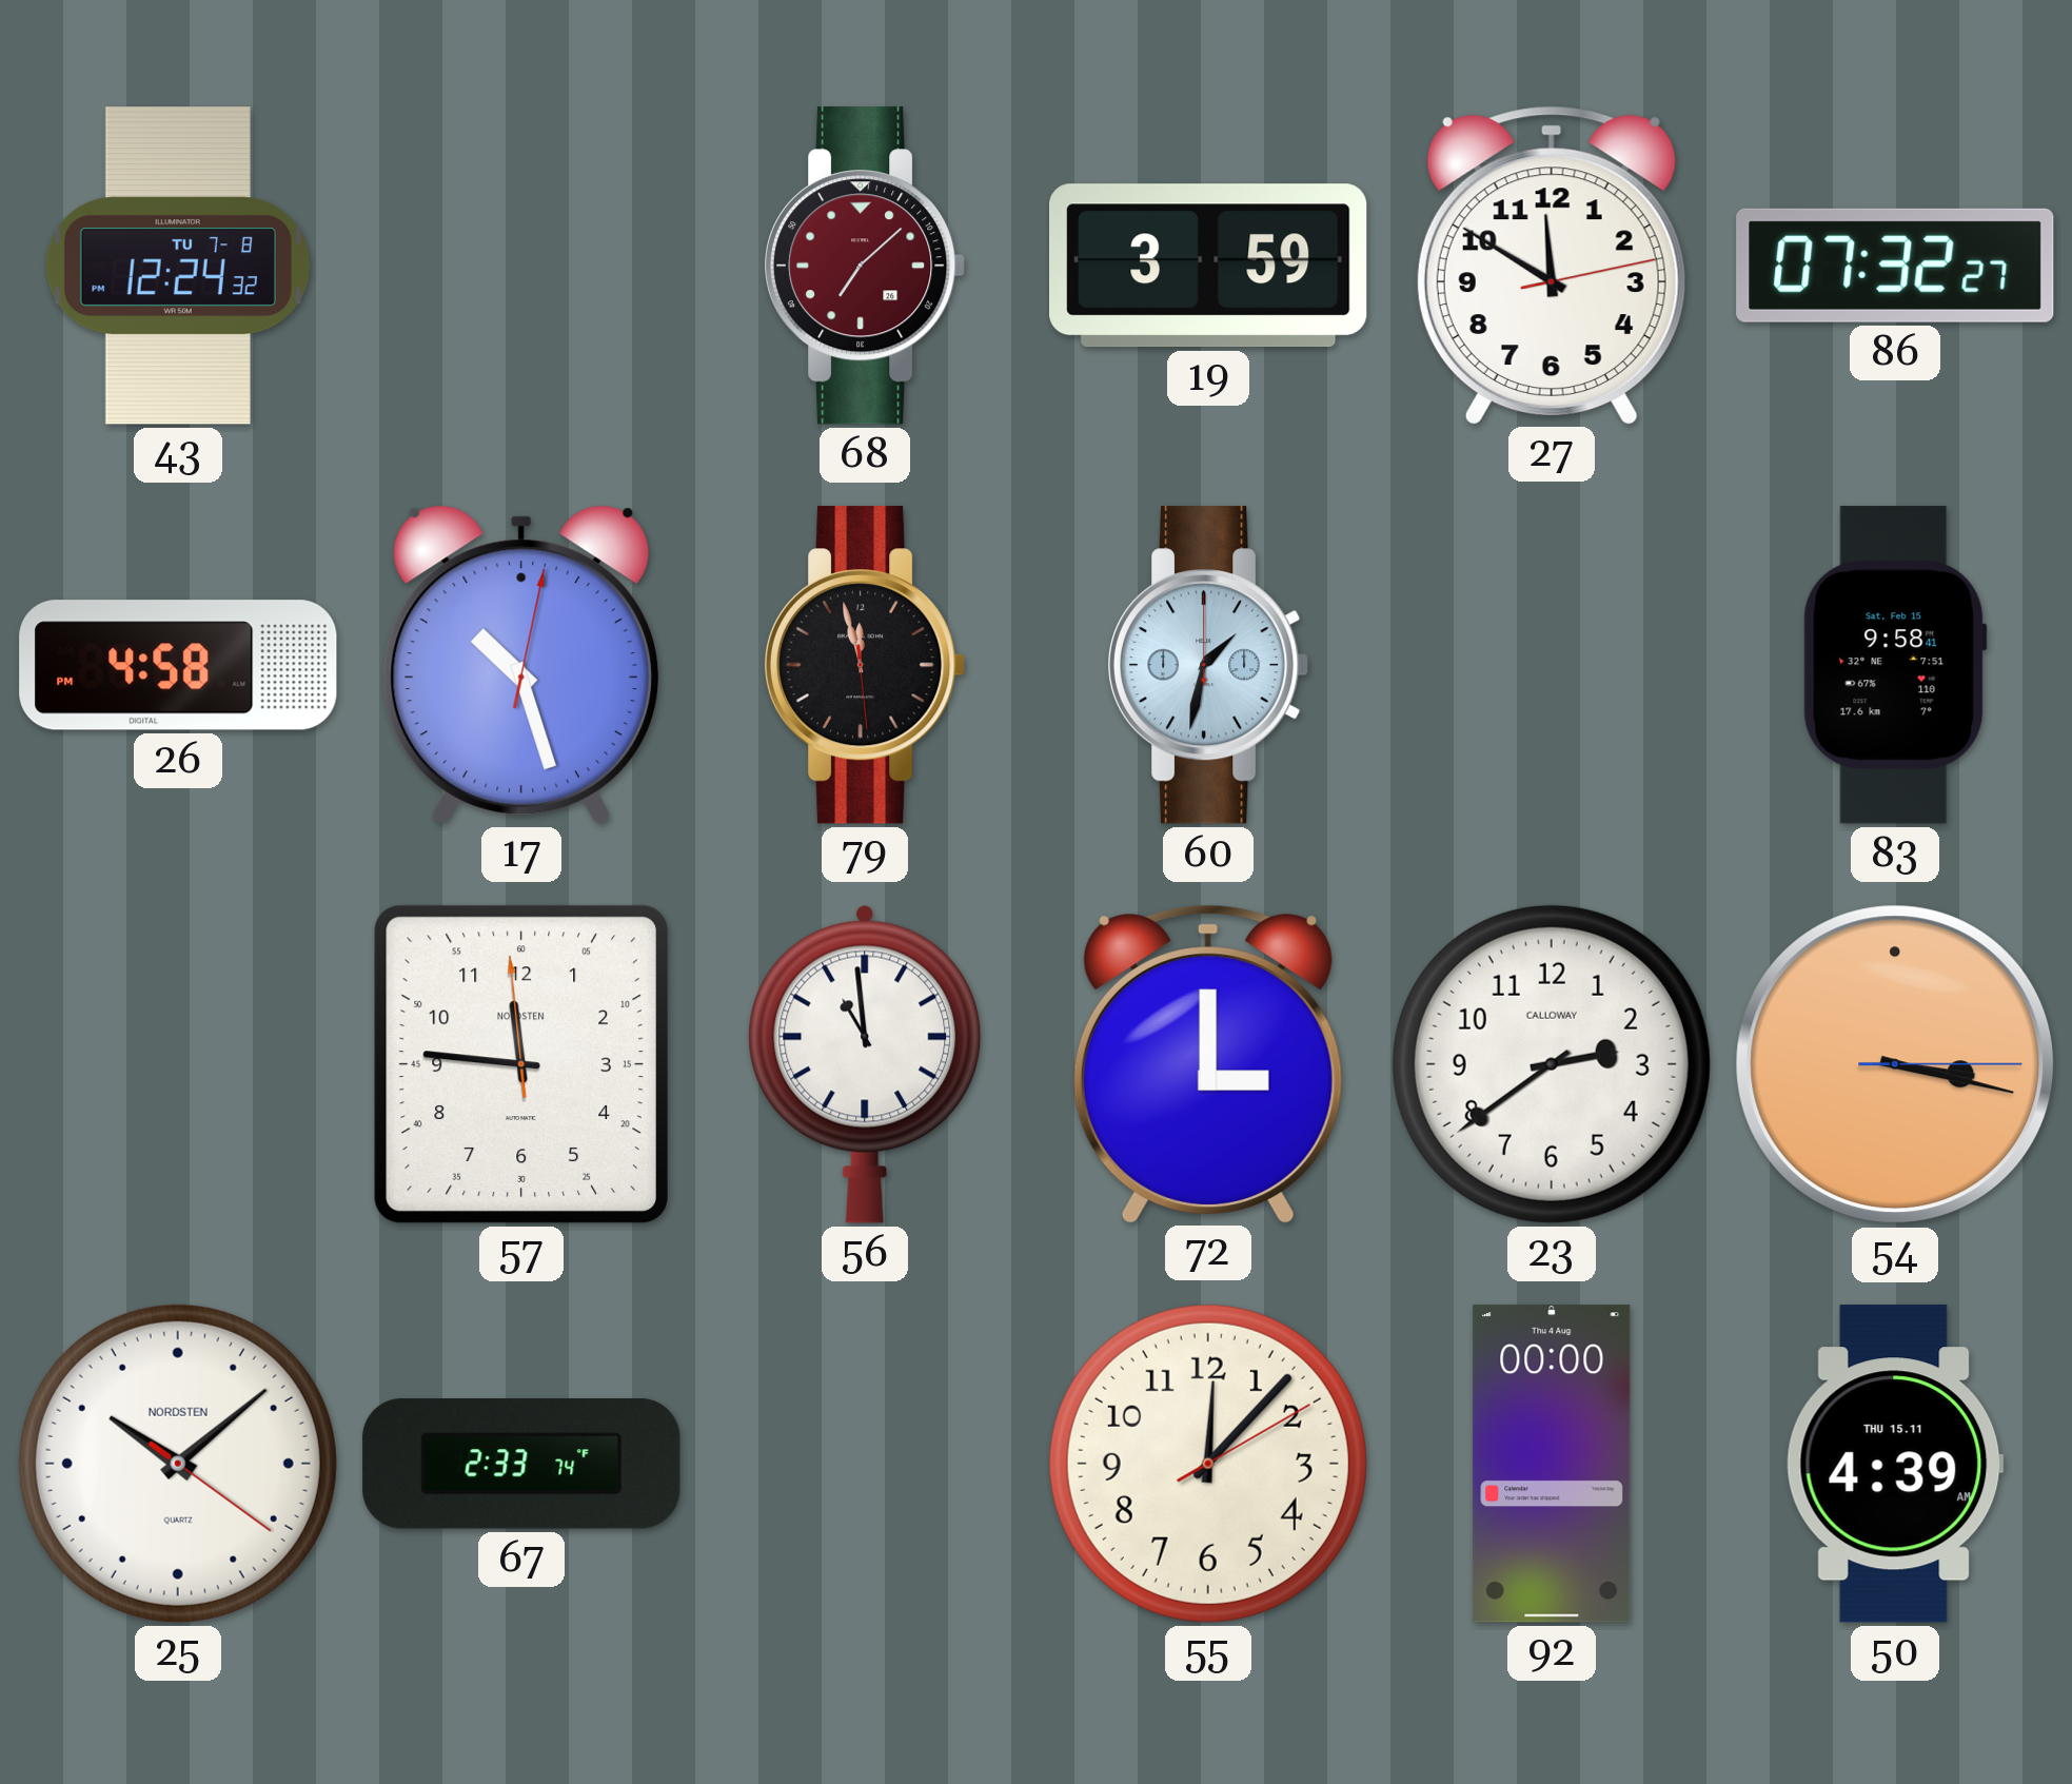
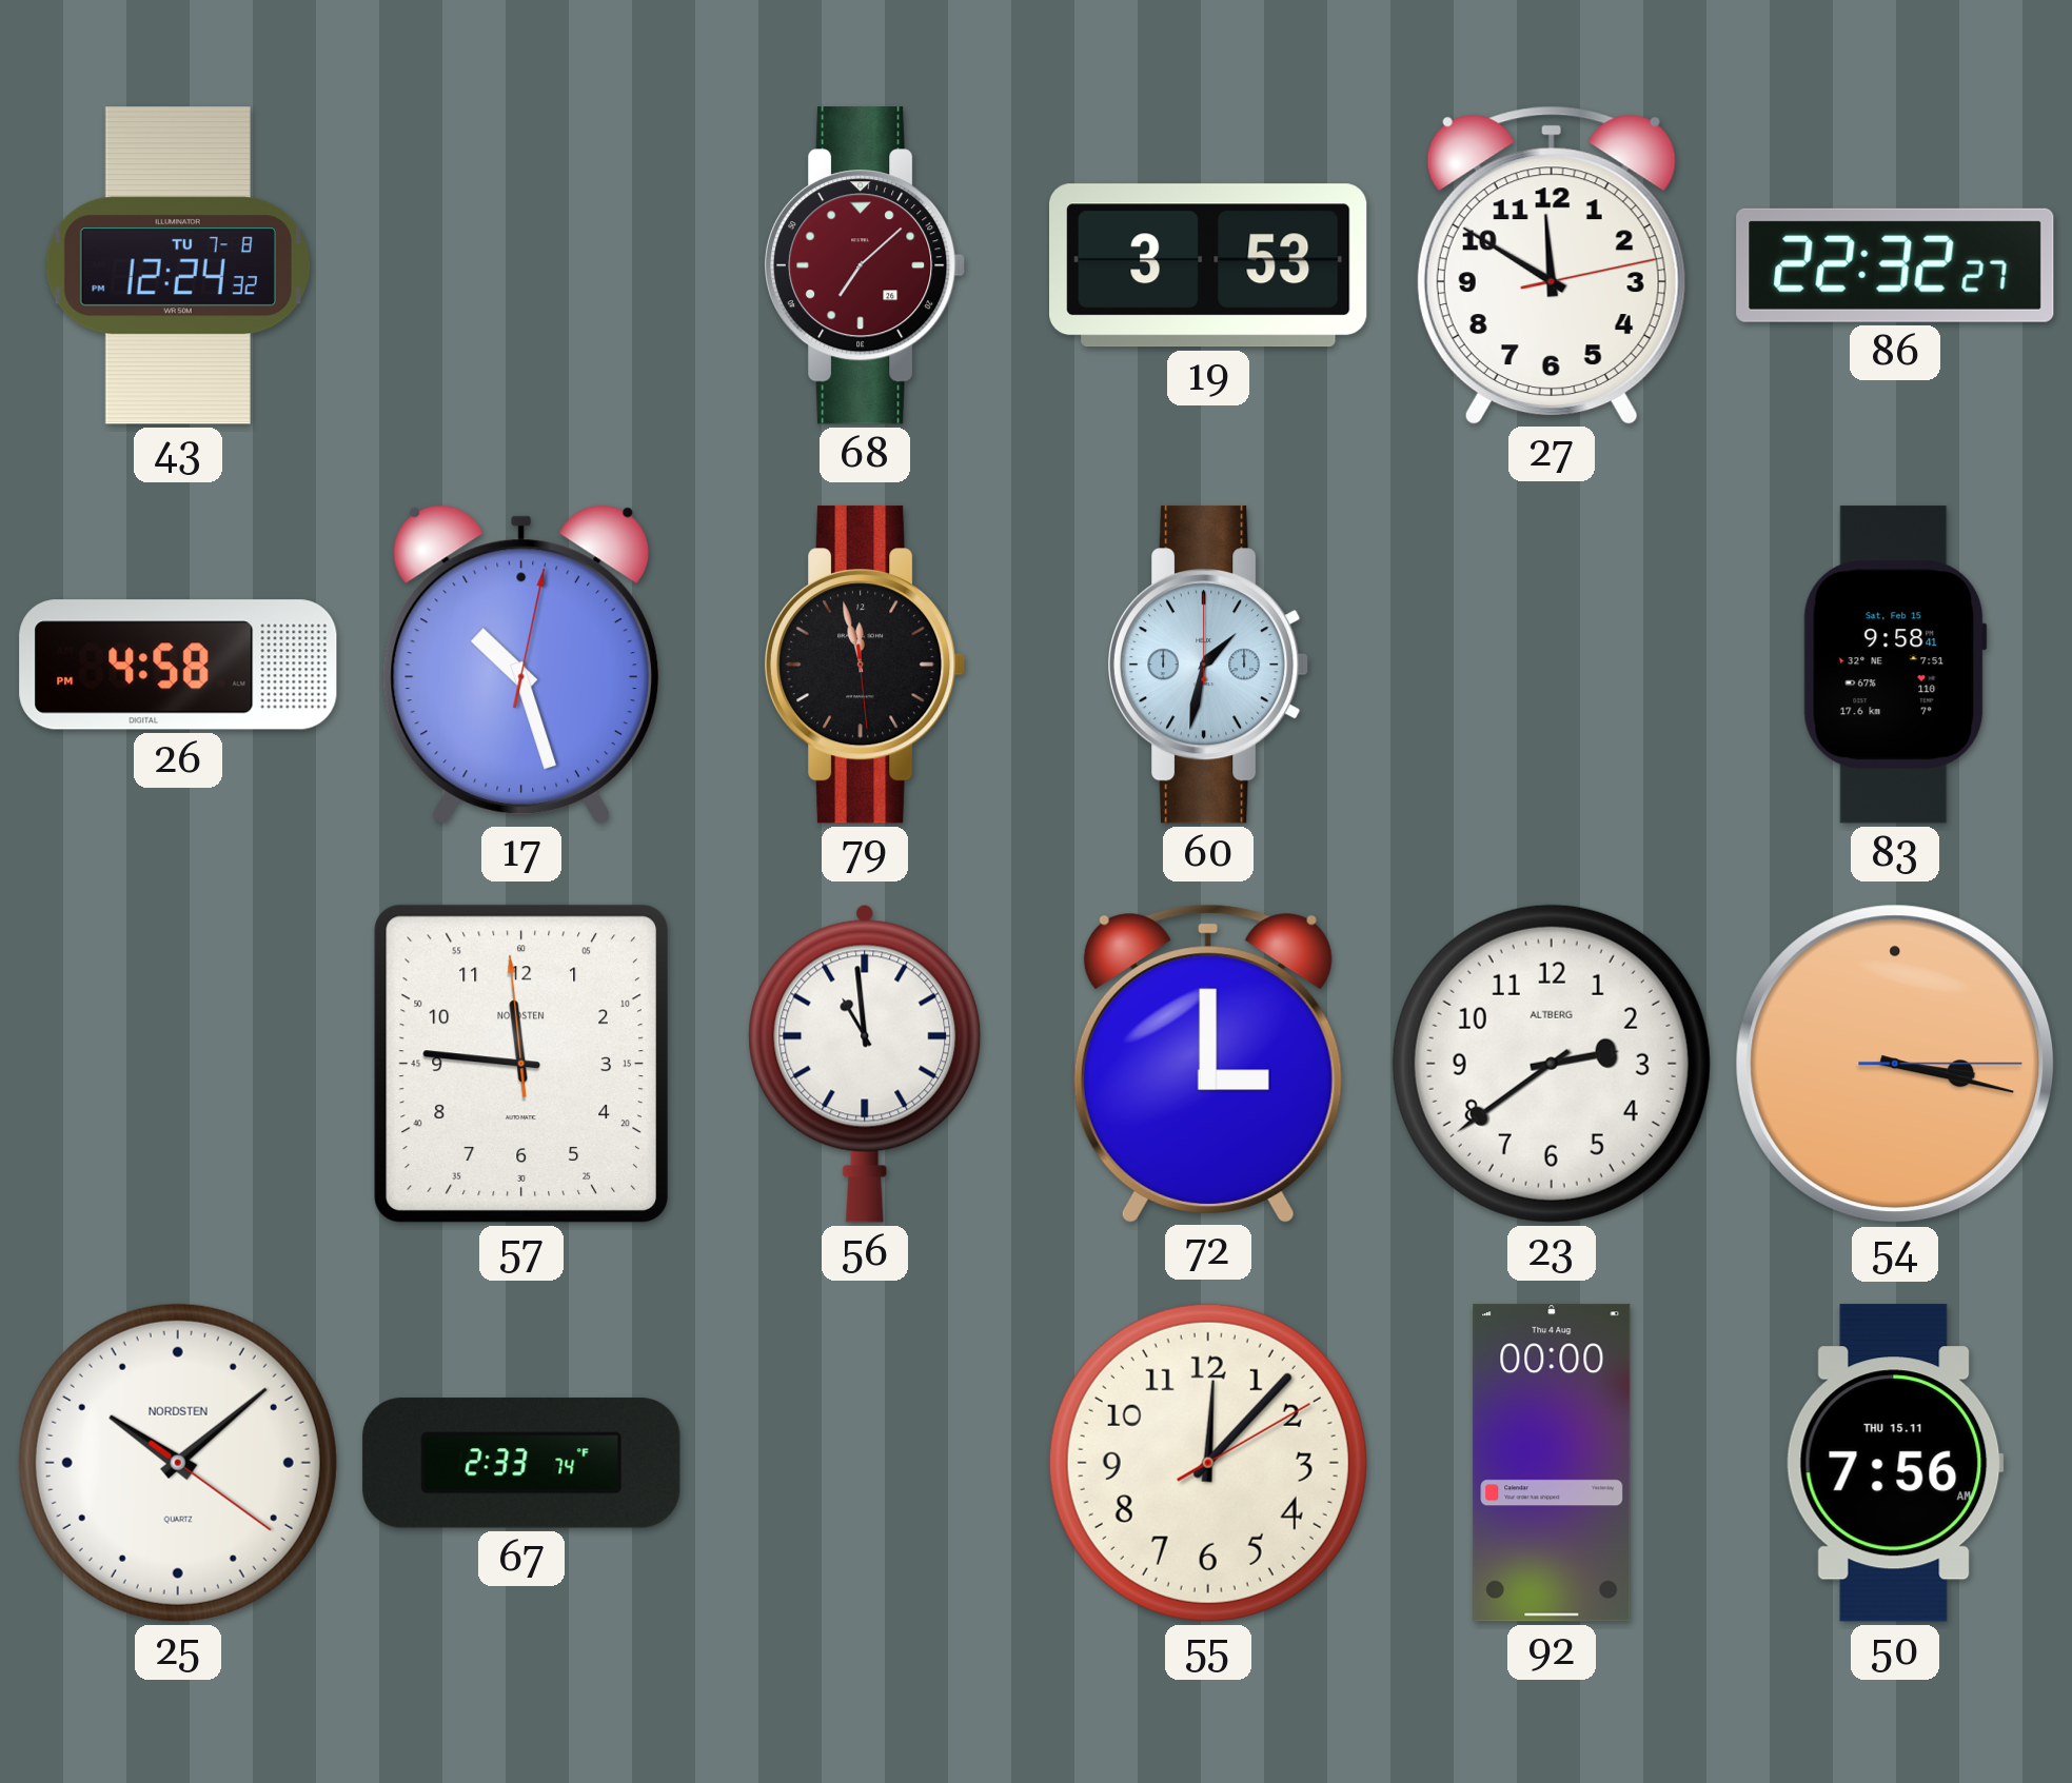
19: 3:59 -> 3:53
86: 07:32 -> 22:32
23 brand: CALLOWAY -> ALTBERG
50: 4:39 -> 7:56
